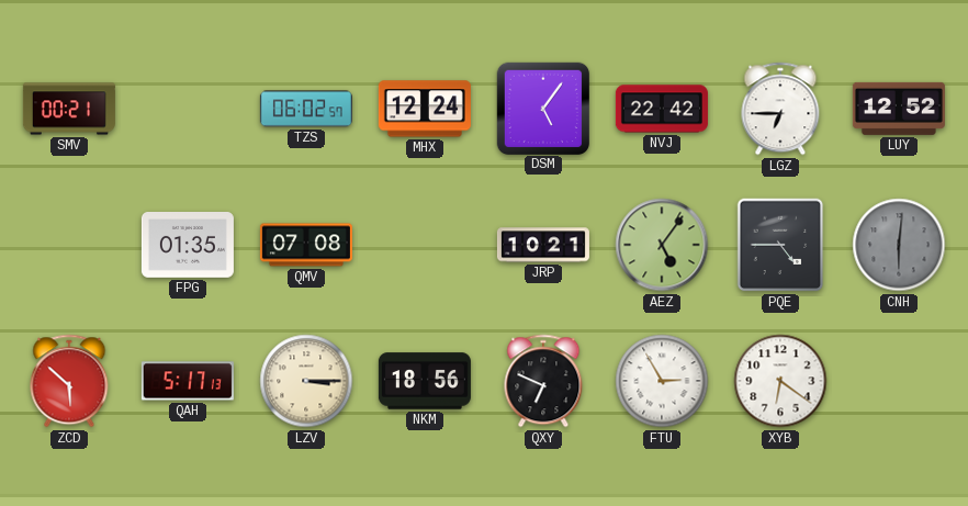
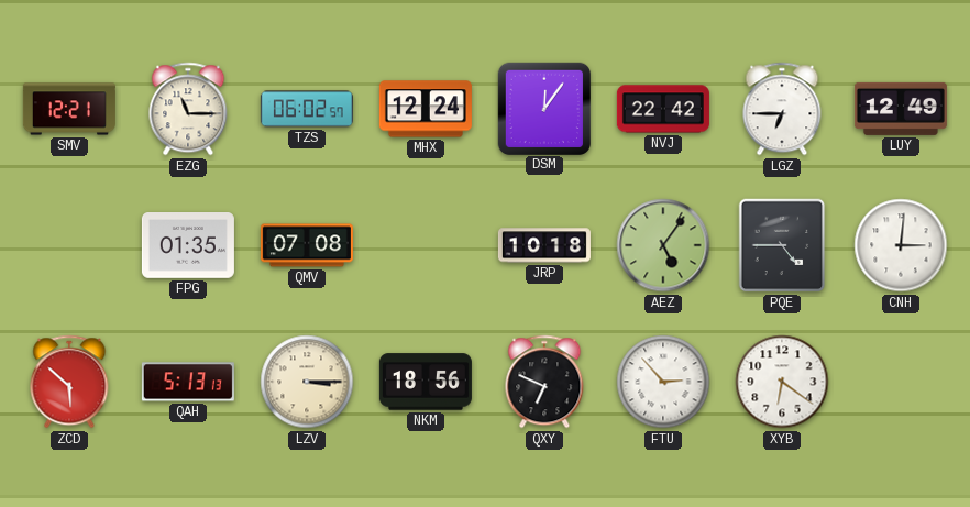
SMV: 00:21 -> 12:21
EZG: none -> 11:15
DSM: 5:06 -> 12:06
LUY: 12:52 -> 12:49
JRP: 10:21 -> 10:18
CNH: 6:01 -> 3:01
CNH dial: grey -> white
QAH: 5:17 -> 5:13
FTU: 2:55 -> 2:53
